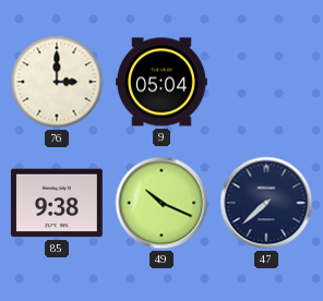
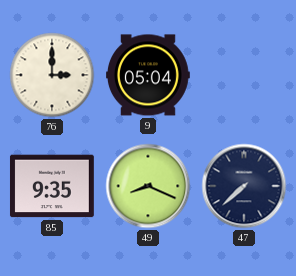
85: 9:38 -> 9:35
49: 10:19 -> 8:19
